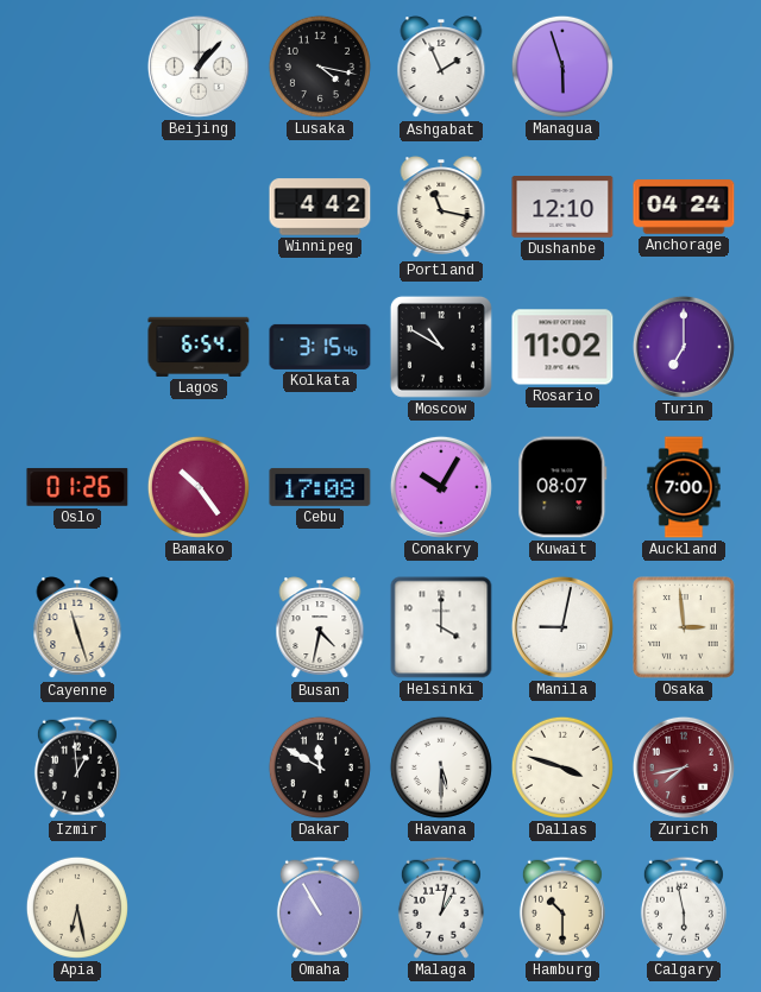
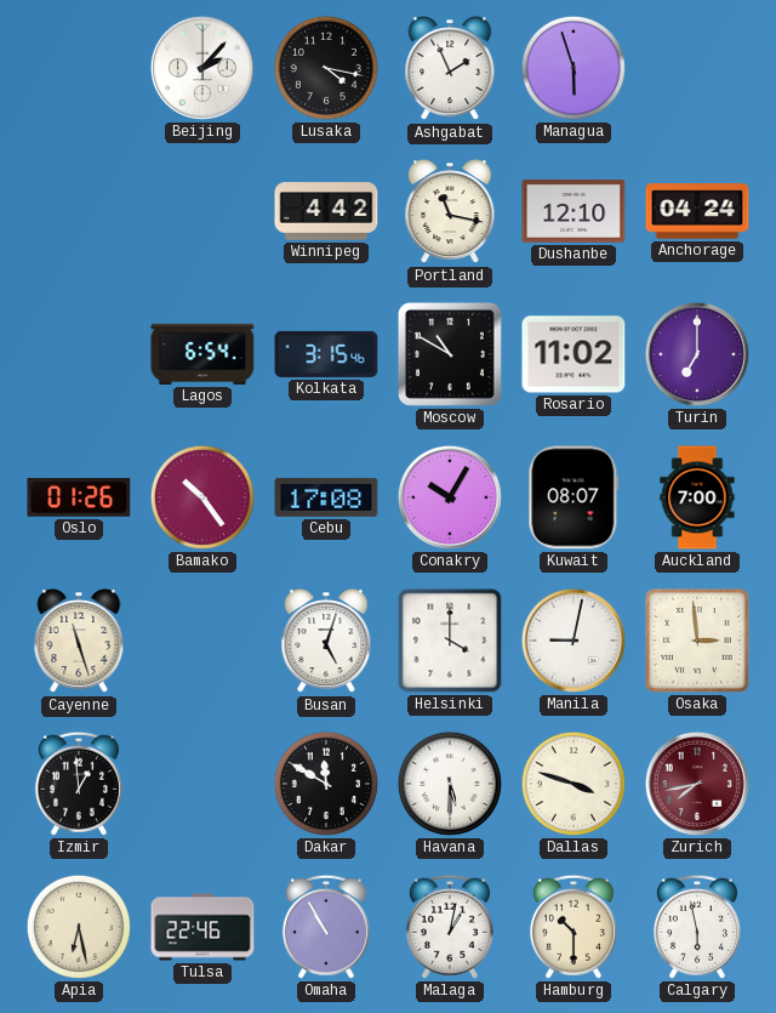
Beijing: 1:07 -> 2:07
Busan: 4:32 -> 5:03
Tulsa: none -> 22:46
